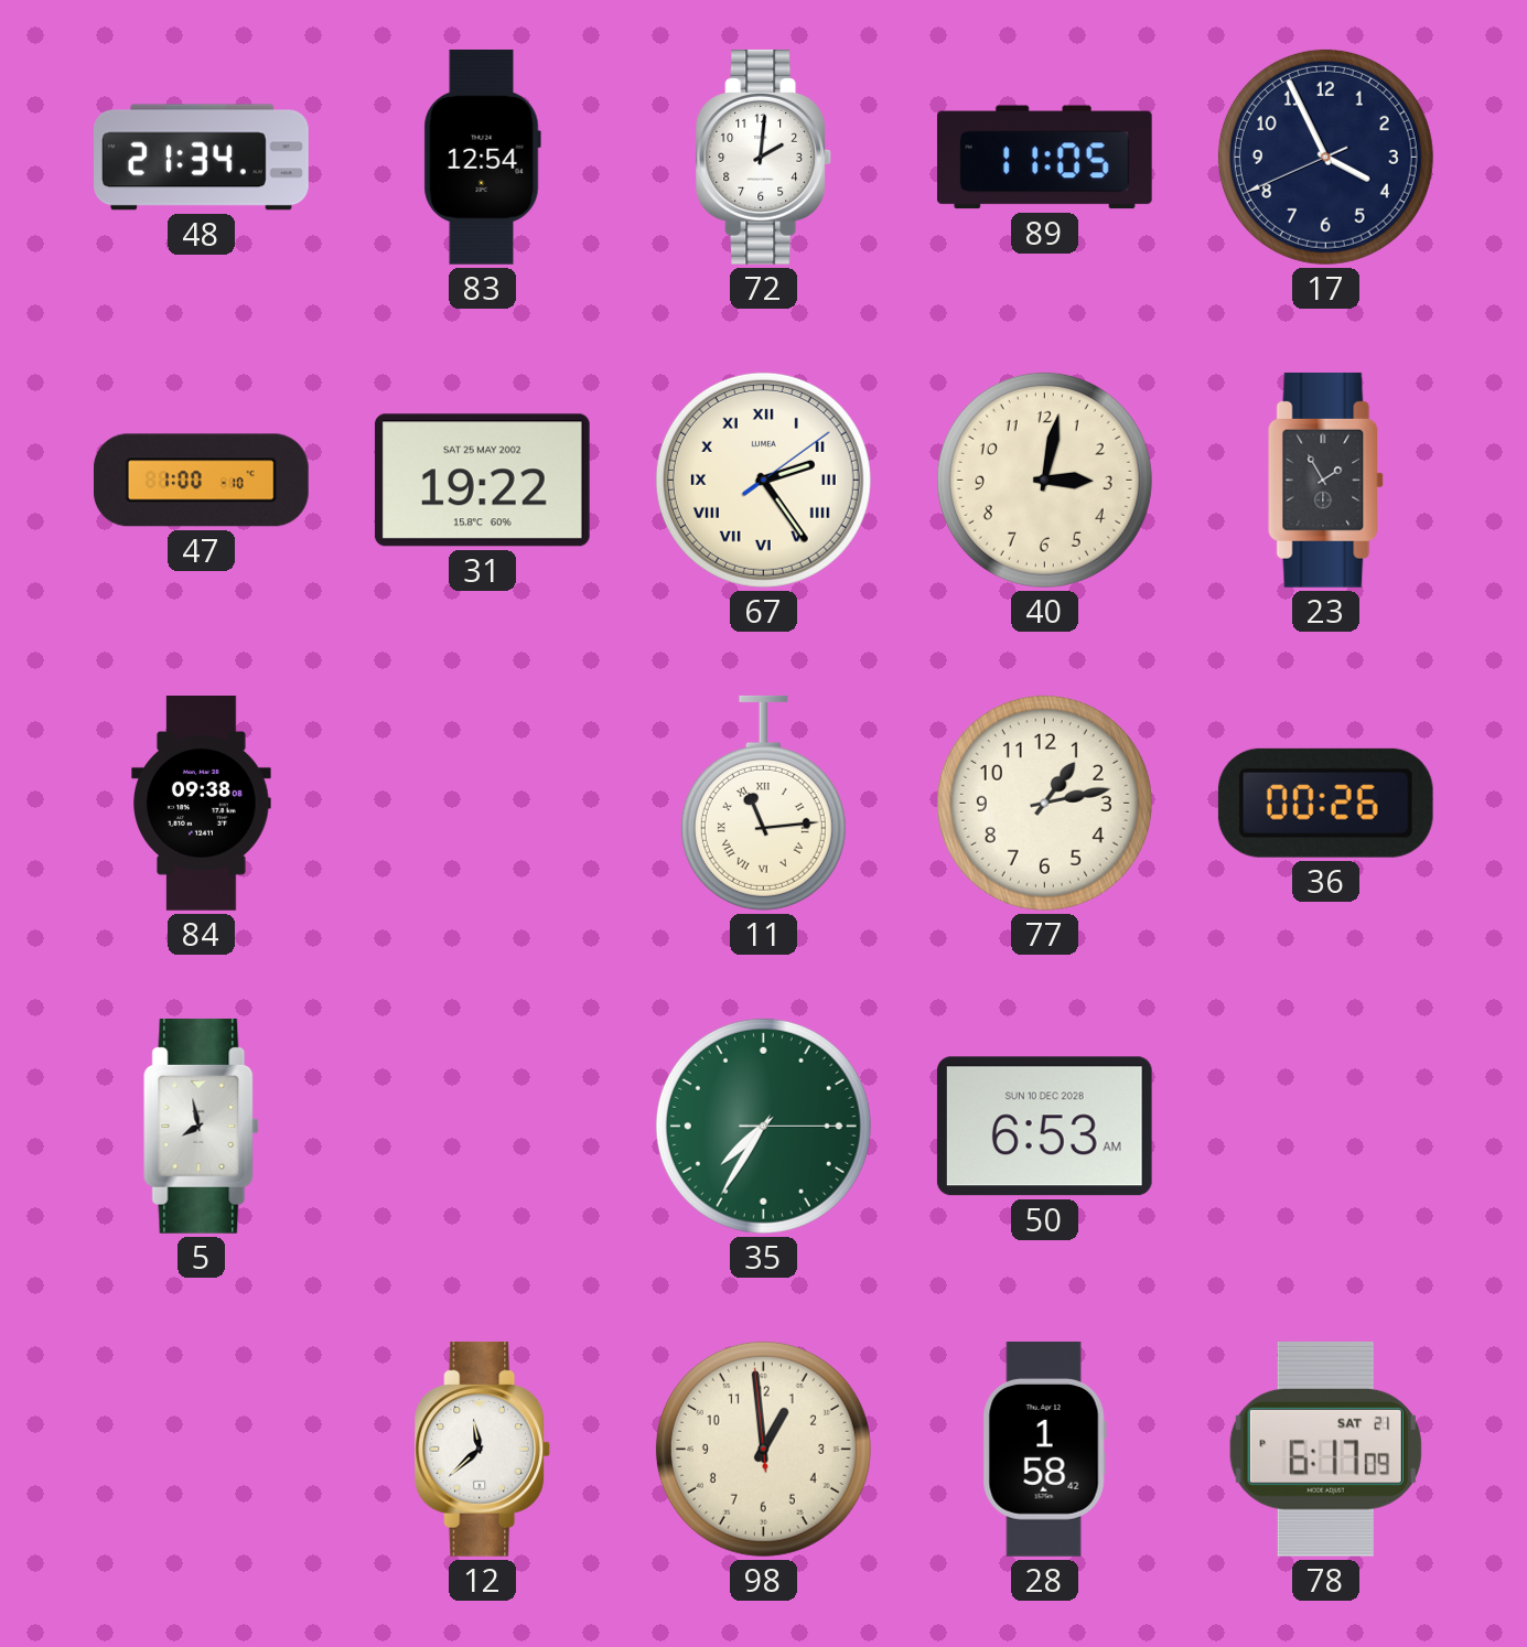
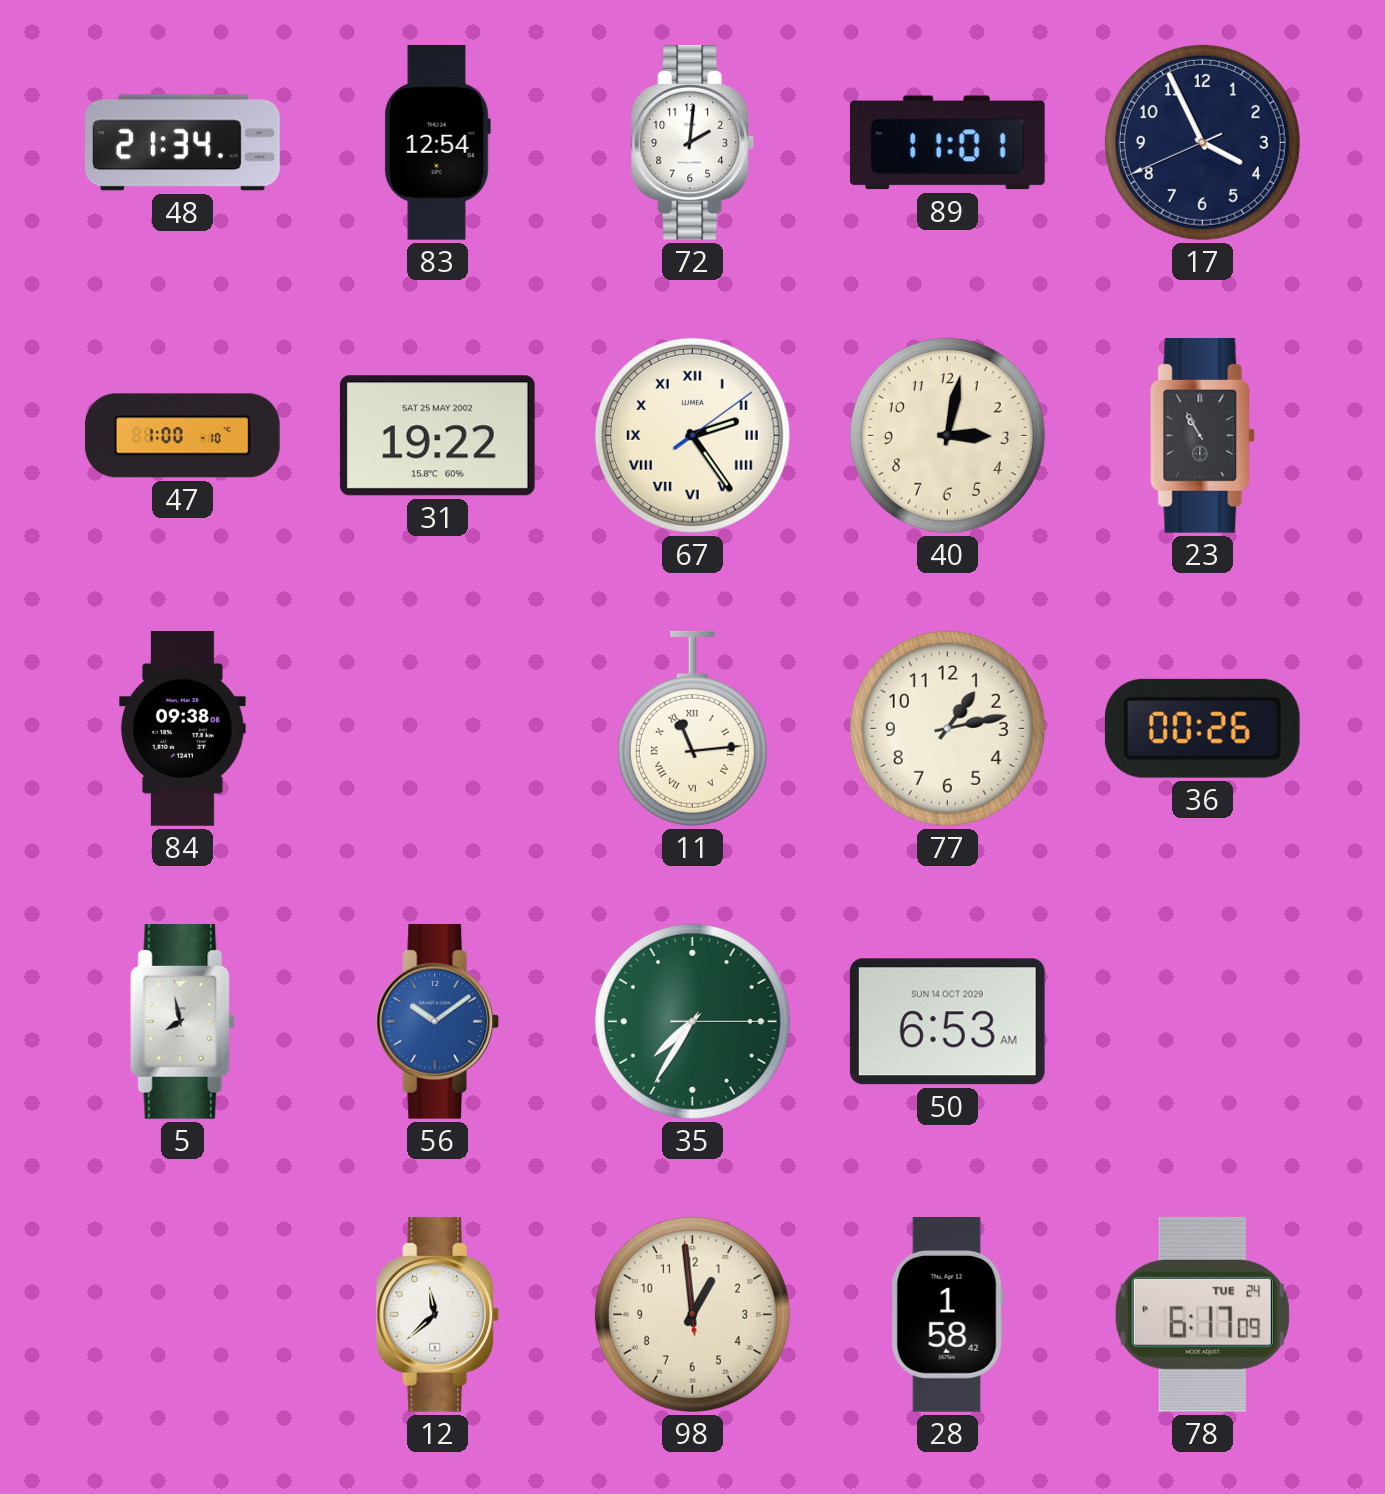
89: 11:05 -> 11:01
23: 1:55 -> 10:55
56: none -> 10:09
50 date: SUN 10 DEC 2028 -> SUN 14 OCT 2029
78 date: SAT 21 -> TUE 24
